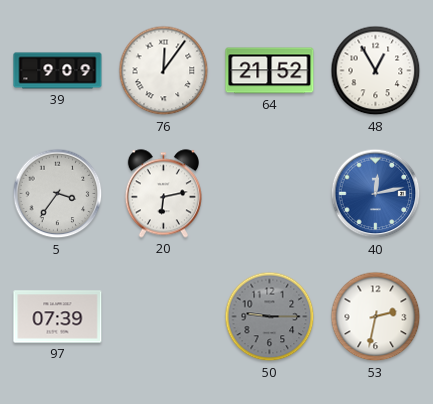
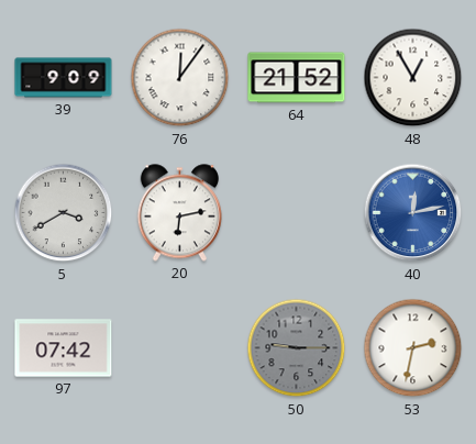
5: 3:36 -> 3:40
97: 07:39 -> 07:42
